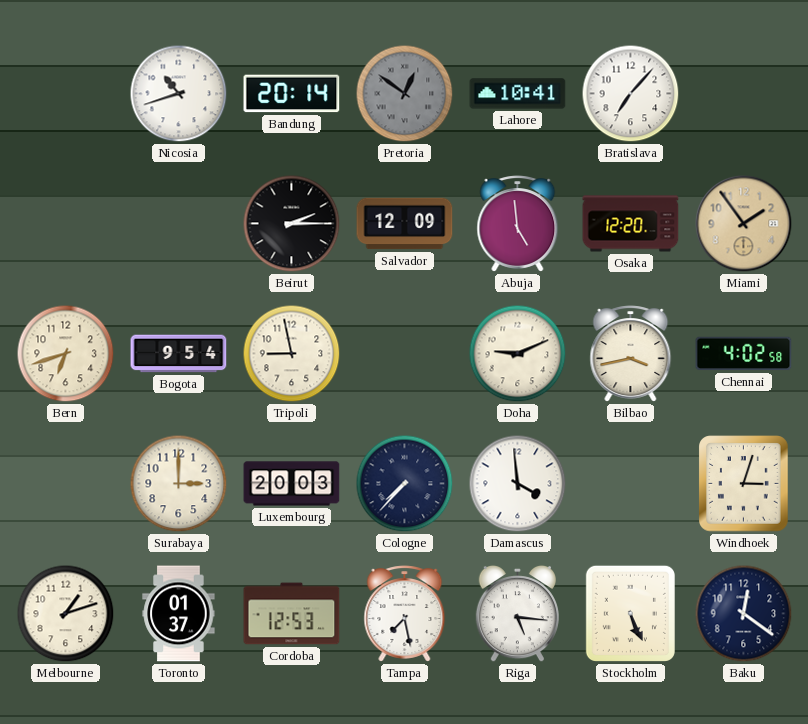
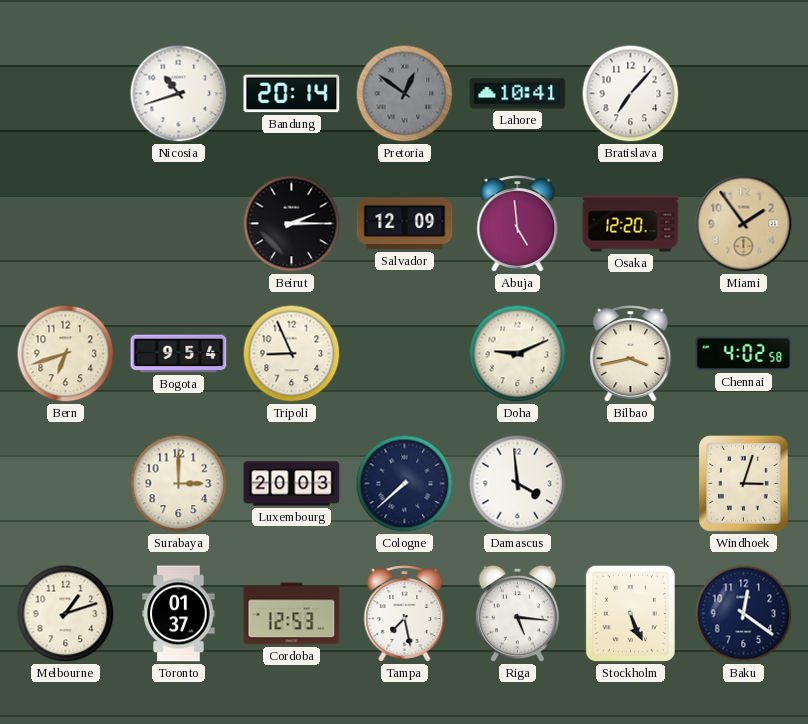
Tripoli: 8:58 -> 8:56
Cologne: 7:37 -> 7:38
